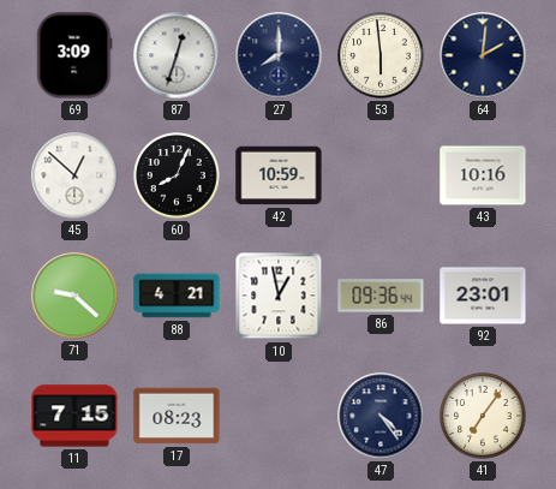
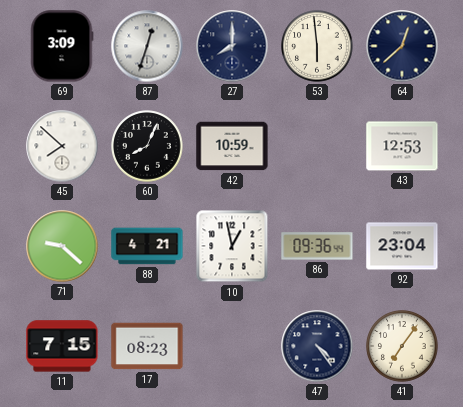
64: 2:01 -> 12:38
45: 12:52 -> 7:52
43: 10:16 -> 12:53
92: 23:01 -> 23:04
